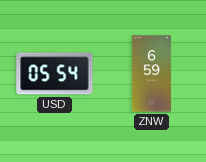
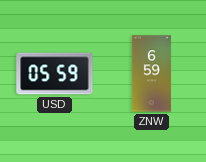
USD: 05:54 -> 05:59
